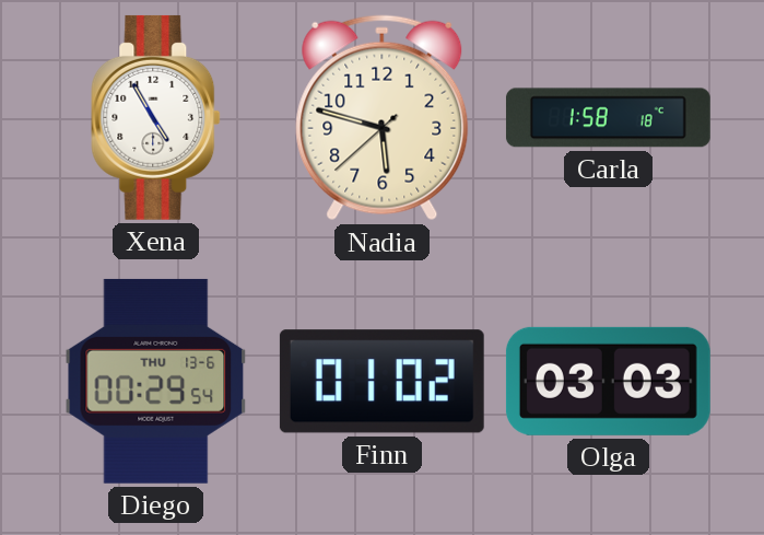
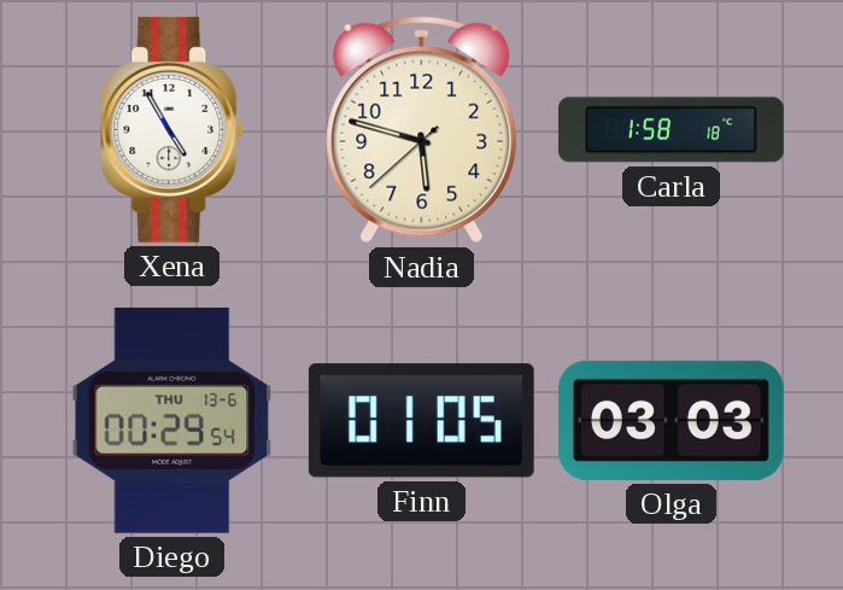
Finn: 01:02 -> 01:05
